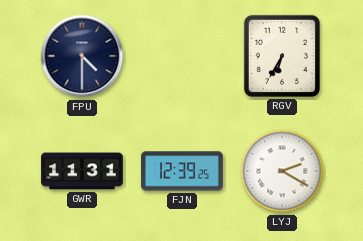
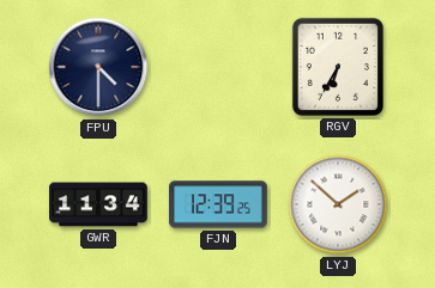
GWR: 11:31 -> 11:34
LYJ: 2:20 -> 1:52
